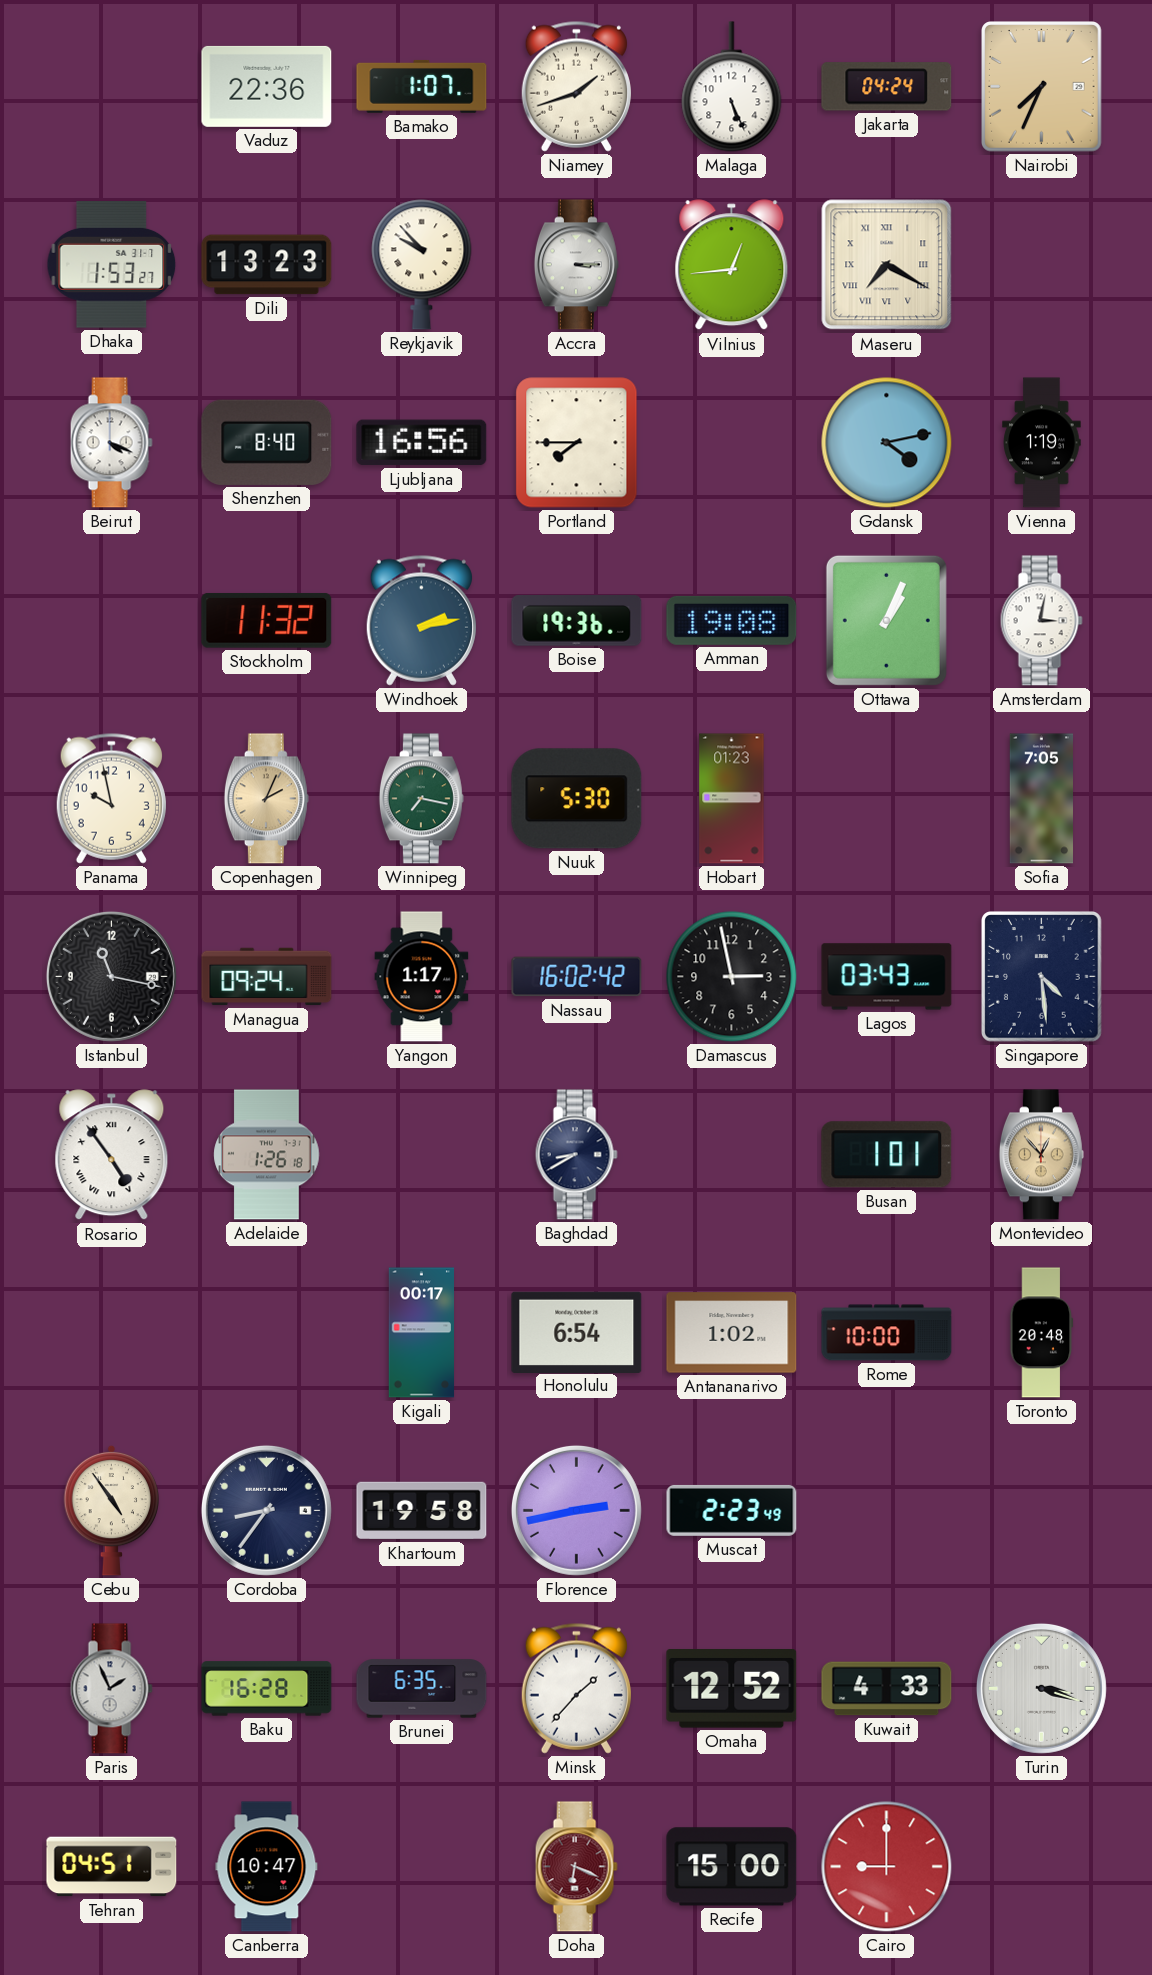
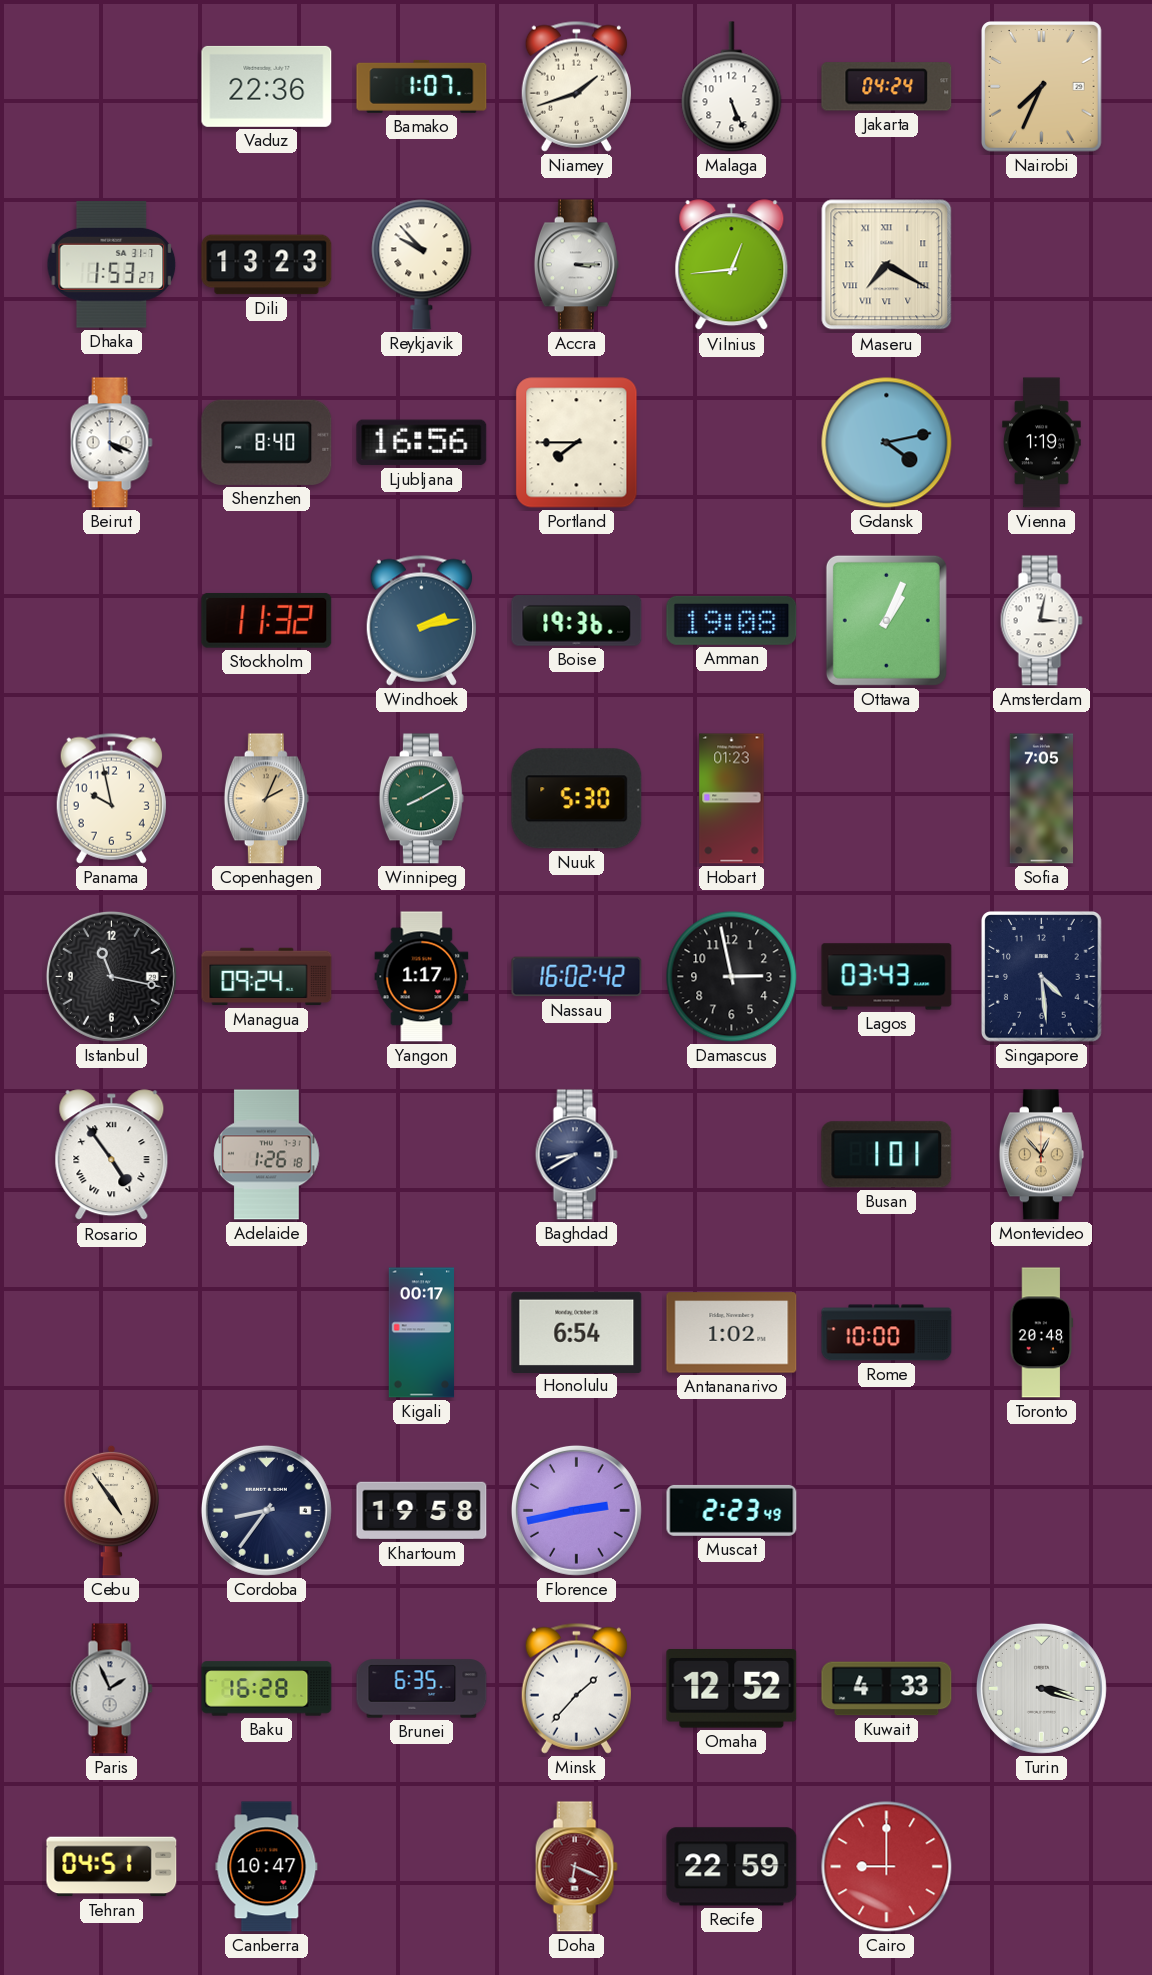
Winnipeg: 7:17 -> 8:10
Recife: 15:00 -> 22:59
